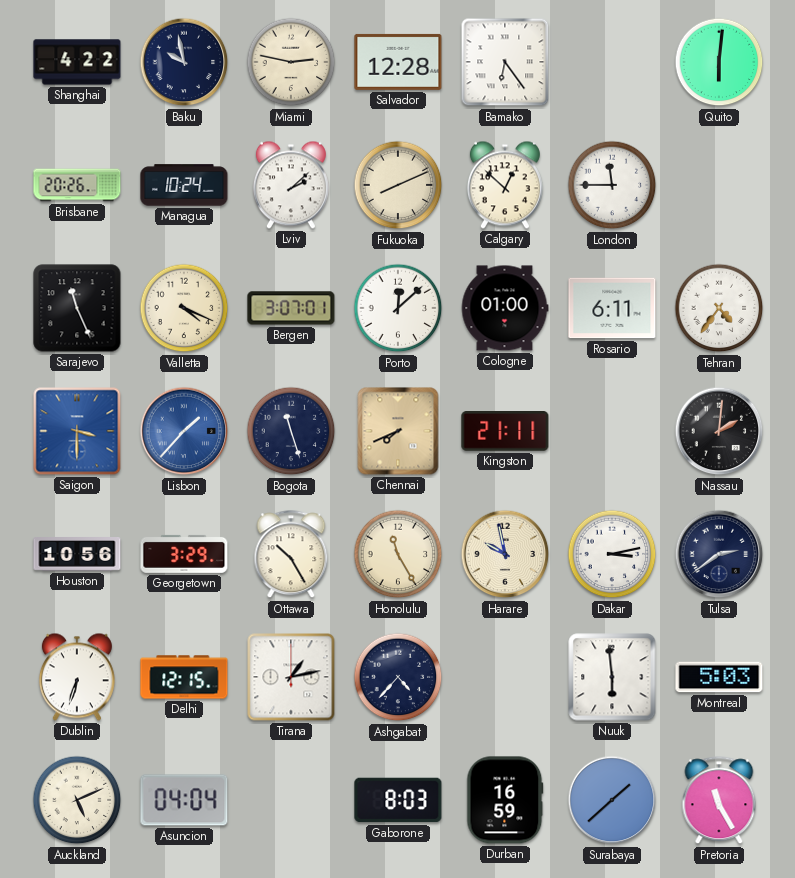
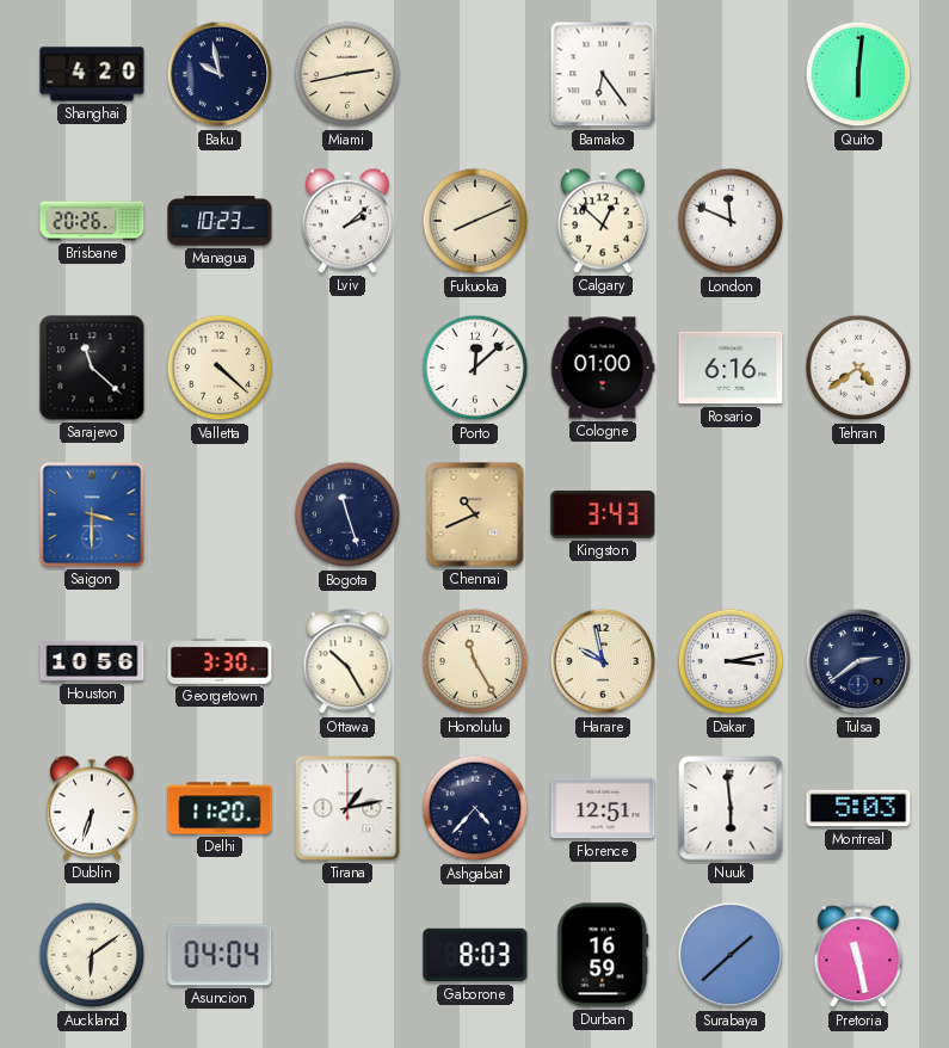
Shanghai: 4:22 -> 4:20
Miami: 2:47 -> 2:43
Salvador: 12:28 -> none
Managua: 10:24 -> 10:23
London: 11:45 -> 11:49
Sarajevo: 11:26 -> 11:22
Valletta: 4:19 -> 4:22
Bergen: 3:07 -> none
Rosario: 6:11 -> 6:16
Tehran: 4:36 -> 4:39
Lisbon: 1:37 -> none
Chennai: 7:41 -> 10:41
Kingston: 21:11 -> 3:43
Nassau: 2:01 -> none
Georgetown: 3:29 -> 3:30
Delhi: 12:15 -> 11:20
Florence: none -> 12:51
Auckland: 5:11 -> 6:09
Pretoria: 11:25 -> 11:28
